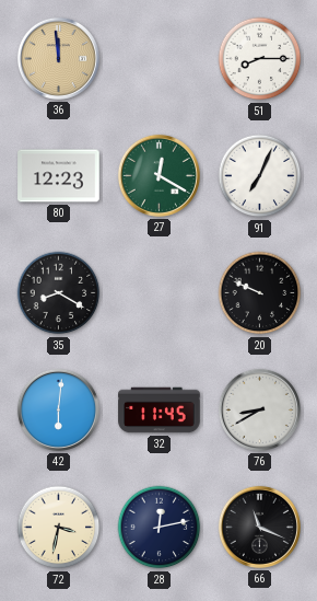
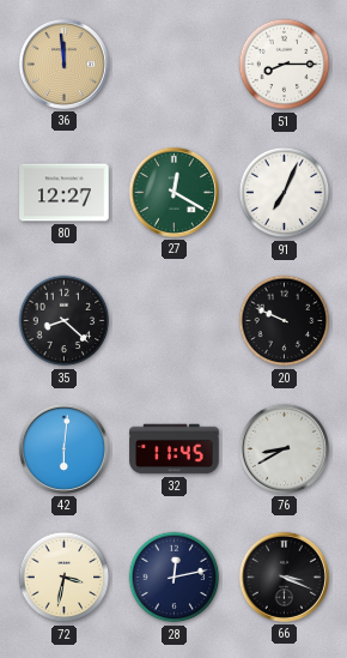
80: 12:23 -> 12:27
35: 8:20 -> 8:22
66: 11:19 -> 3:19
